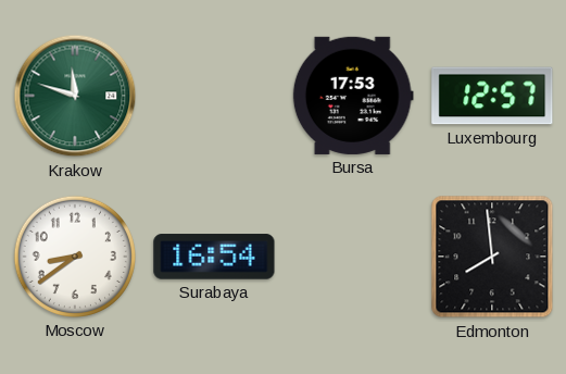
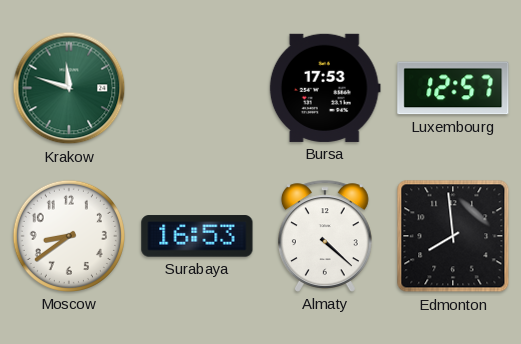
Surabaya: 16:54 -> 16:53
Almaty: none -> 4:22
